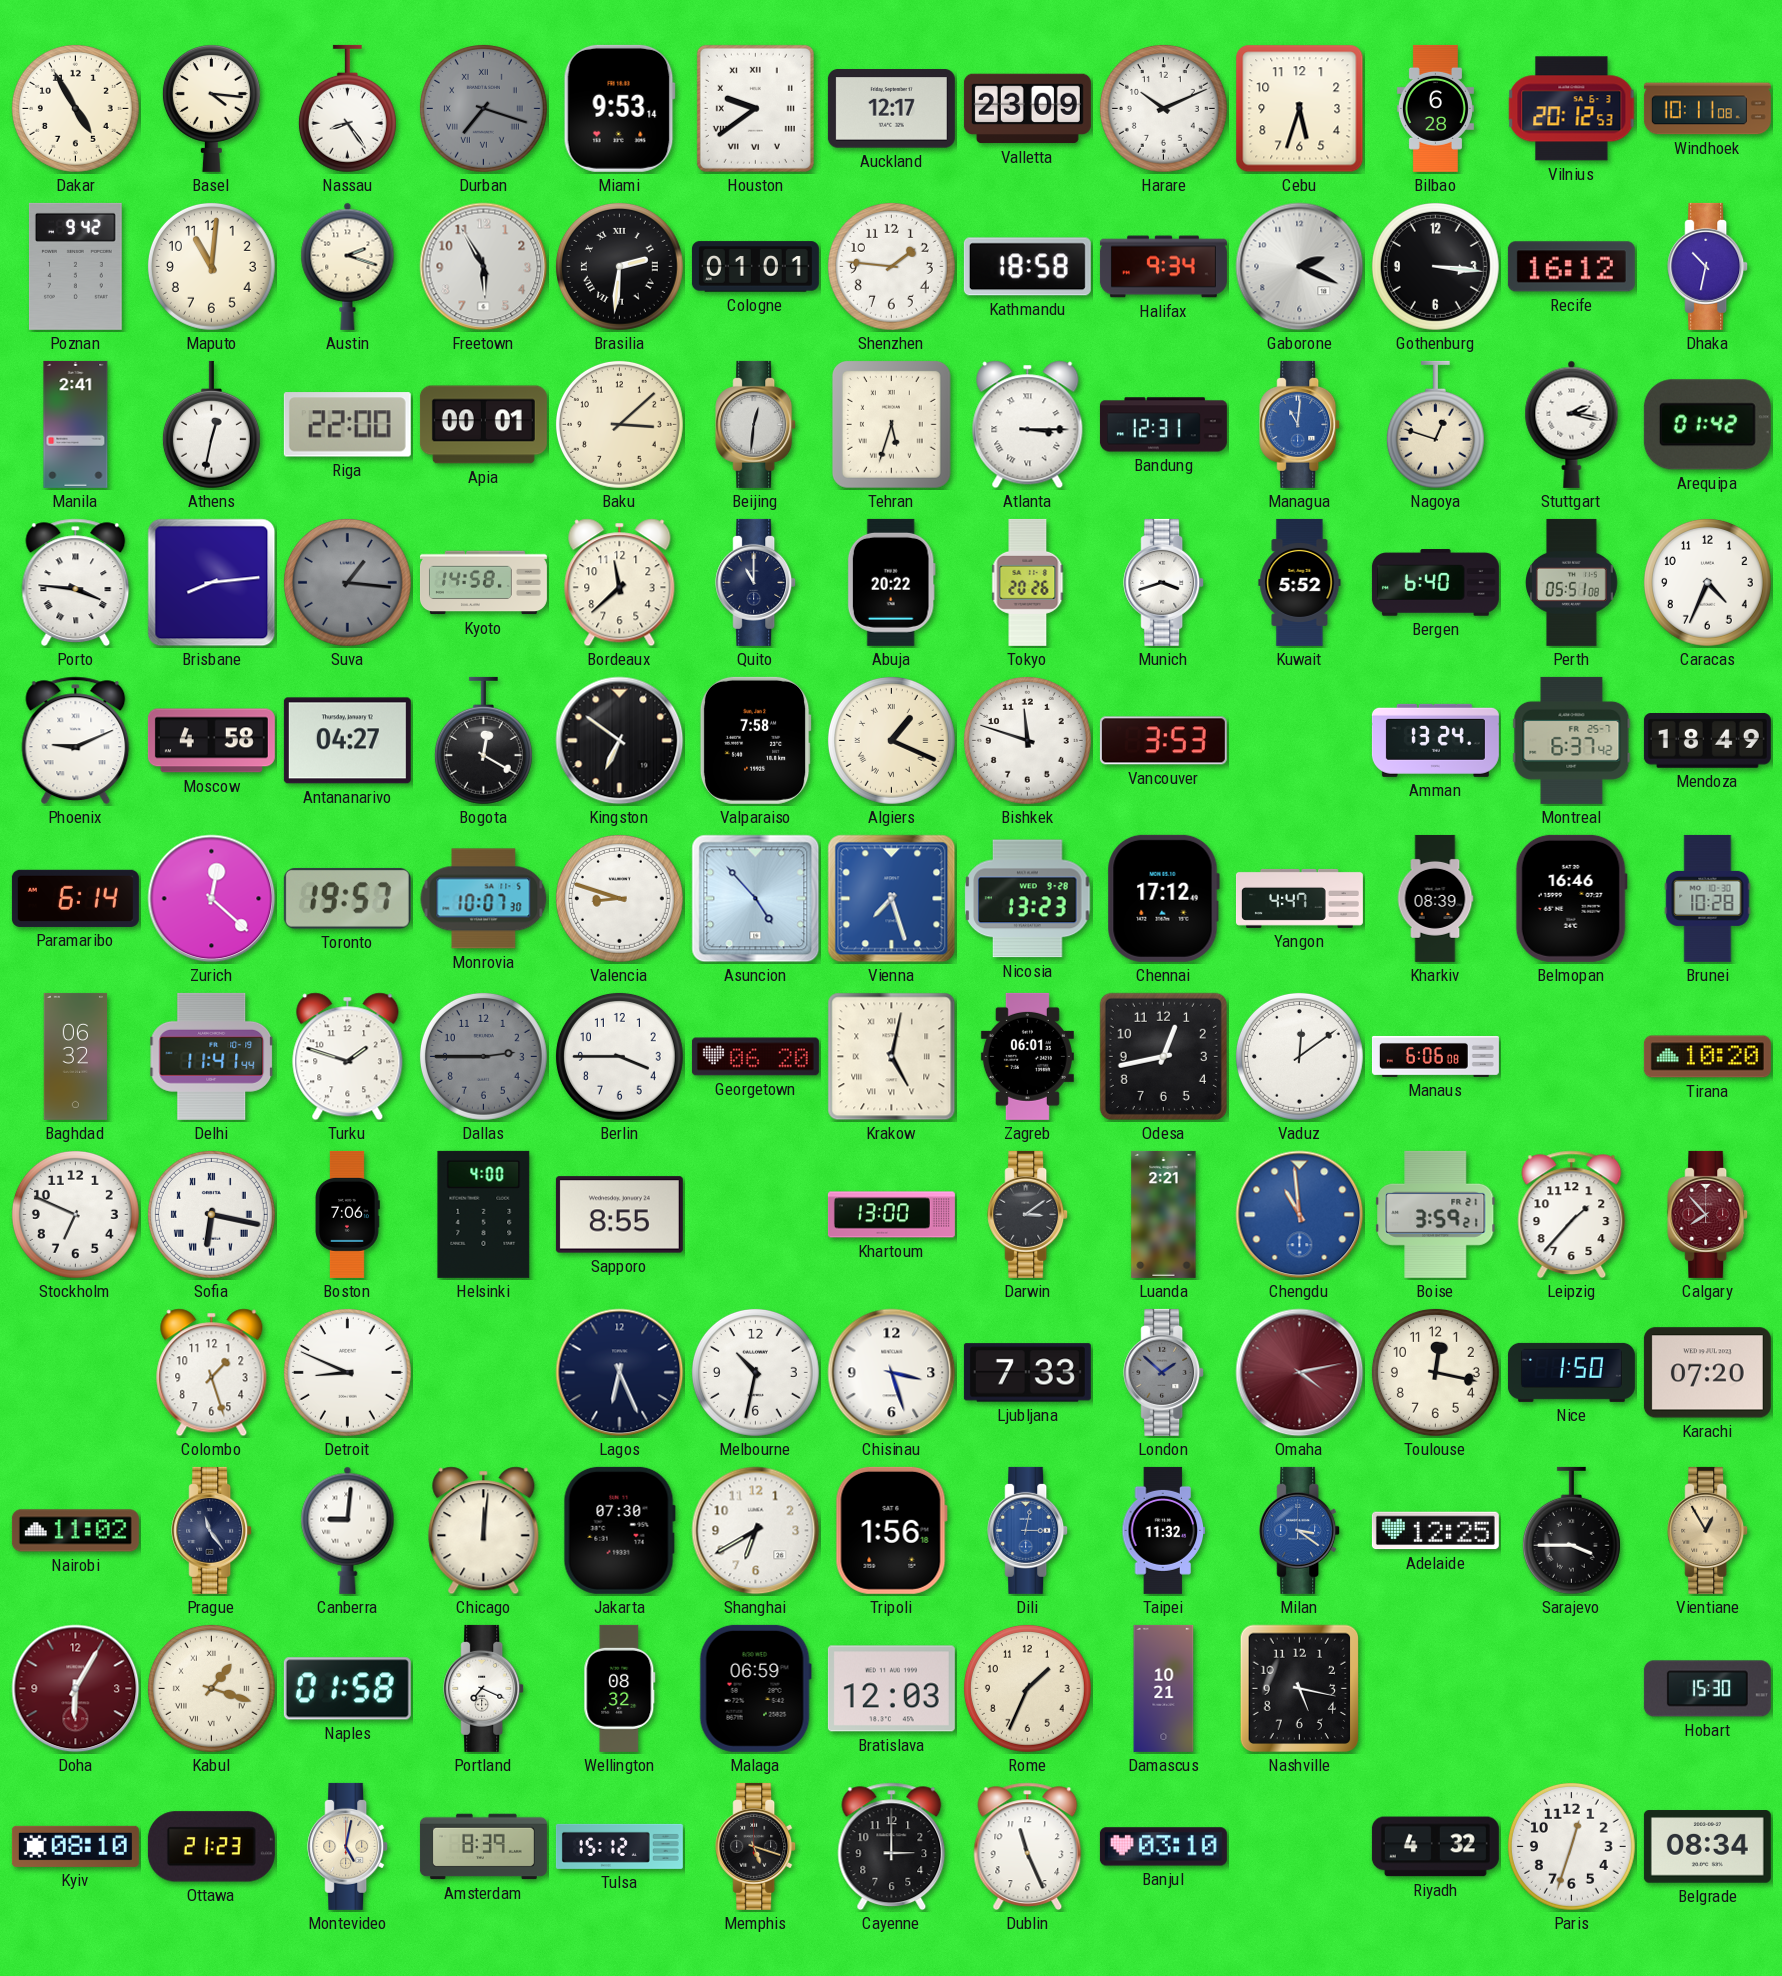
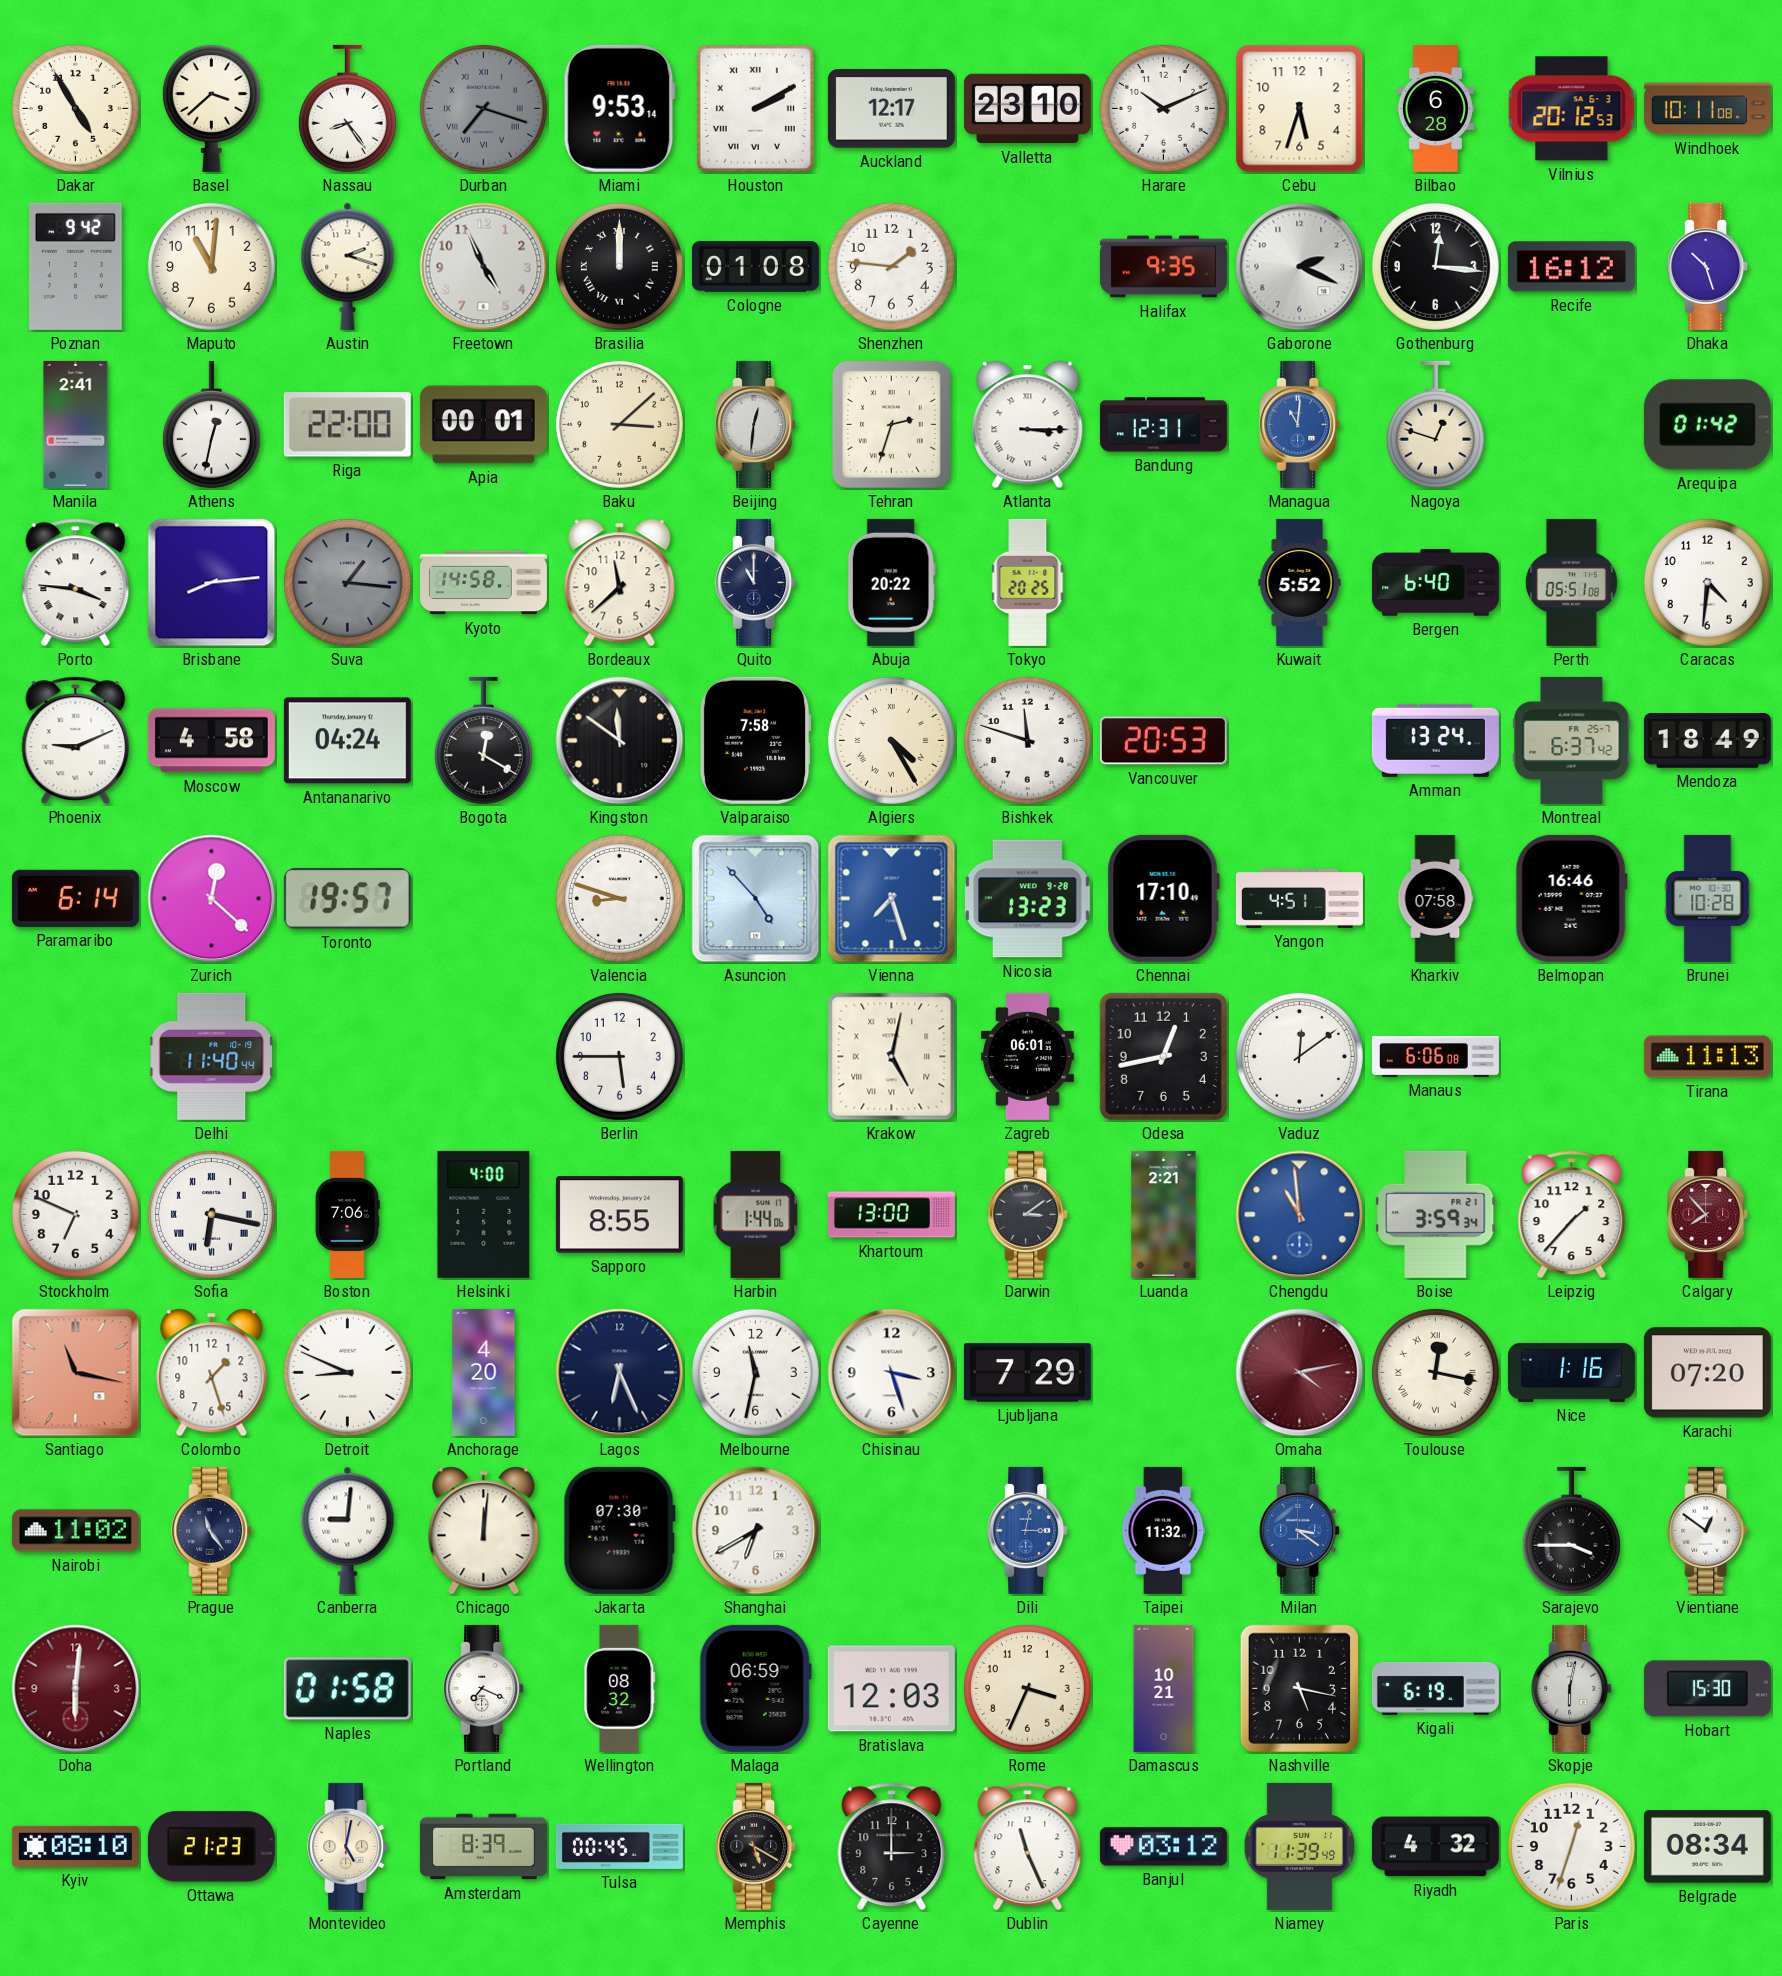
Basel: 4:16 -> 3:38
Houston: 9:39 -> 2:10
Valletta: 23:09 -> 23:10
Freetown: 5:55 -> 4:56
Brasilia: 2:31 -> 12:00
Cologne: 01:01 -> 01:08
Kathmandu: 18:58 -> none
Halifax: 9:34 -> 9:35
Gothenburg: 3:16 -> 12:16
Dhaka: 10:32 -> 10:27
Tehran: 5:33 -> 2:33
Stuttgart: 2:17 -> none
Tokyo: 20:26 -> 20:25
Munich: 3:42 -> none
Caracas: 4:34 -> 4:31
Antananarivo: 04:27 -> 04:24
Kingston: 6:51 -> 11:51
Algiers: 1:19 -> 4:25
Vancouver: 3:53 -> 20:53
Monrovia: 10:07 -> none
Chennai: 17:12 -> 17:10
Yangon: 4:47 -> 4:51
Kharkiv: 08:39 -> 07:58
Baghdad: 06:32 -> none
Delhi: 11:41 -> 11:40
Turku: 1:48 -> none
Dallas: 2:45 -> none
Berlin: 3:45 -> 5:45
Georgetown: 06:20 -> none
Tirana: 10:20 -> 11:13
Harbin: none -> 1:44
Boise: 3:59:21 -> 3:59:34
Santiago: none -> 11:17
Anchorage: none -> 4:20
Melbourne: 10:32 -> 11:32
Ljubljana: 7:33 -> 7:29
London: 1:52 -> none
Toulouse numerals: Arabic -> Roman
Nice: 1:50 -> 1:16
Tripoli: 1:56 -> none
Adelaide: 12:25 -> none
Vientiane: 12:55 -> 12:51
Vientiane dial: champagne -> white
Doha: 6:05 -> 6:01
Kabul: 1:18 -> none
Rome: 1:34 -> 3:34
Kigali: none -> 6:19
Skopje: none -> 6:02
Tulsa: 15:12 -> 00:45
Memphis: 5:18 -> 5:20
Banjul: 03:10 -> 03:12
Niamey: none -> 11:39
